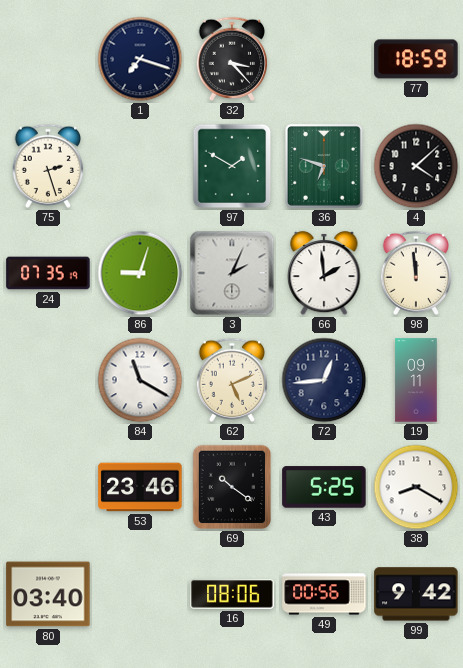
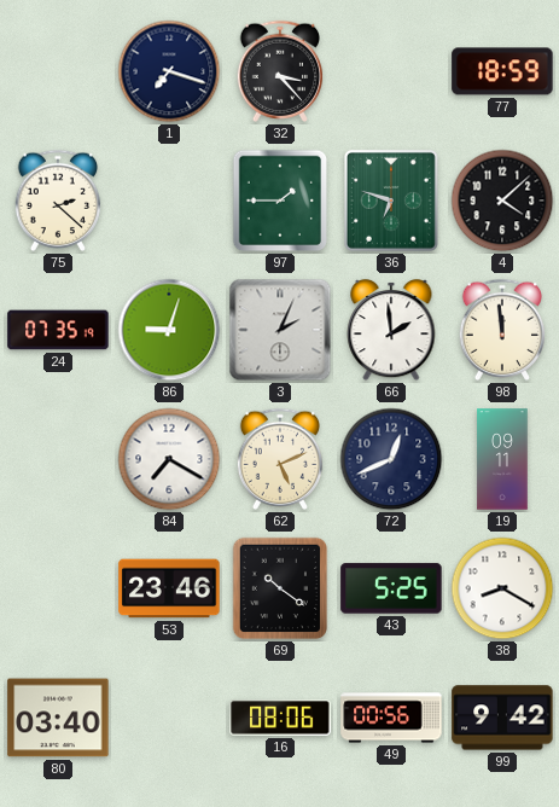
75: 2:27 -> 2:22
97: 1:50 -> 1:45
84: 11:20 -> 7:20
72: 12:44 -> 12:41
